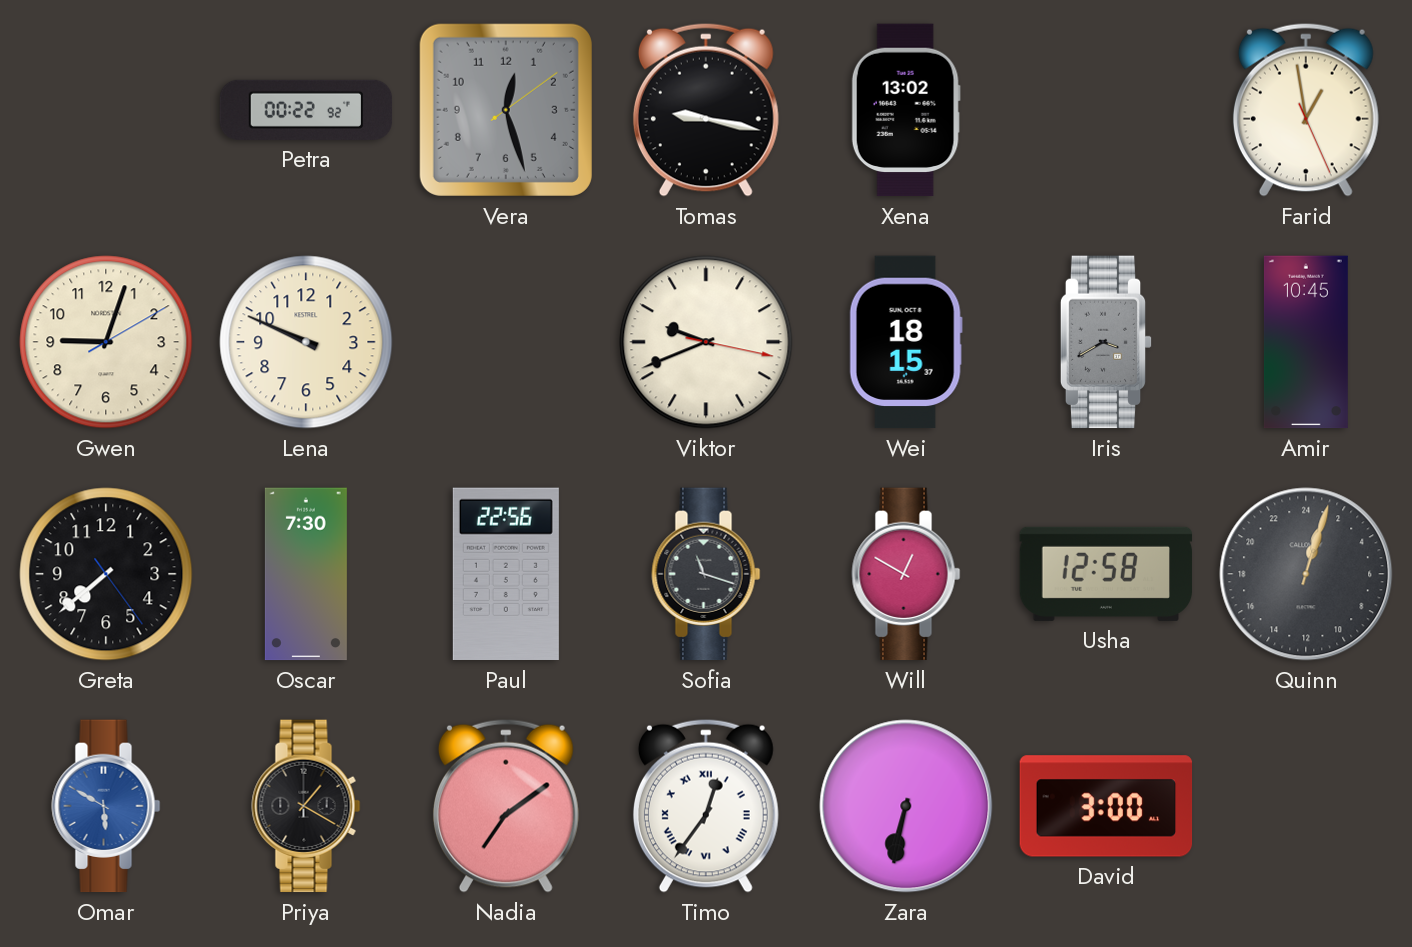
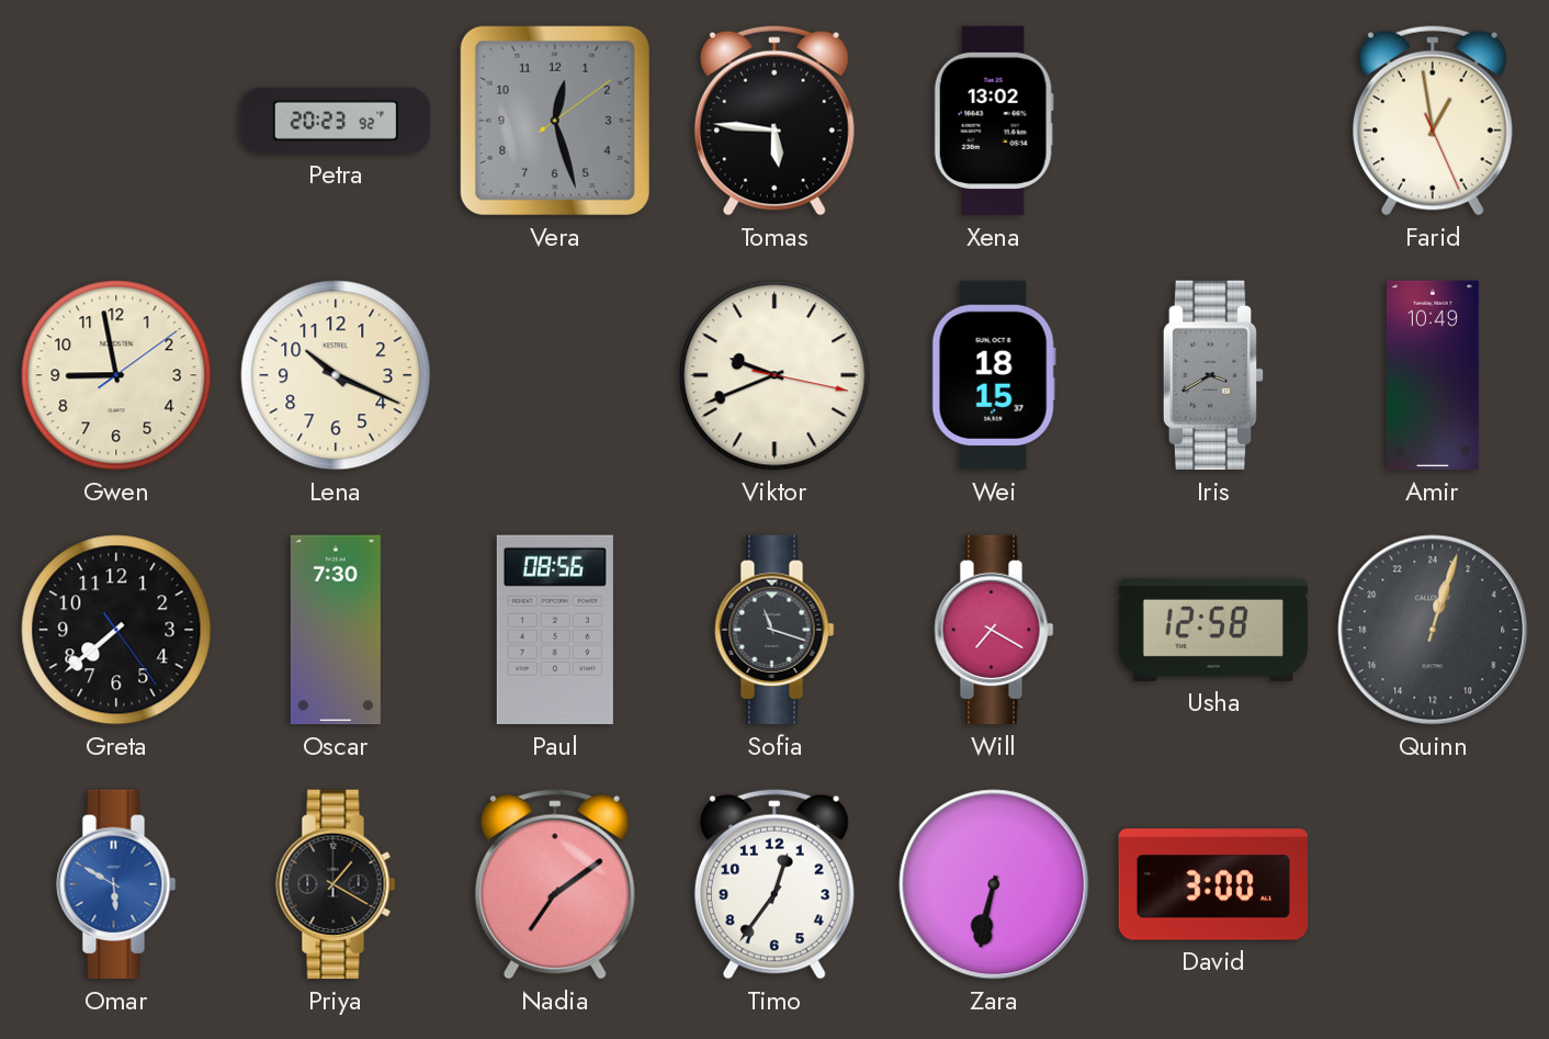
Petra: 00:22 -> 20:23
Tomas: 9:17 -> 5:46
Gwen: 9:03 -> 8:58
Lena: 9:49 -> 10:19
Amir: 10:45 -> 10:49
Paul: 22:56 -> 08:56
Will: 12:50 -> 7:20
Timo numerals: Roman -> Arabic
